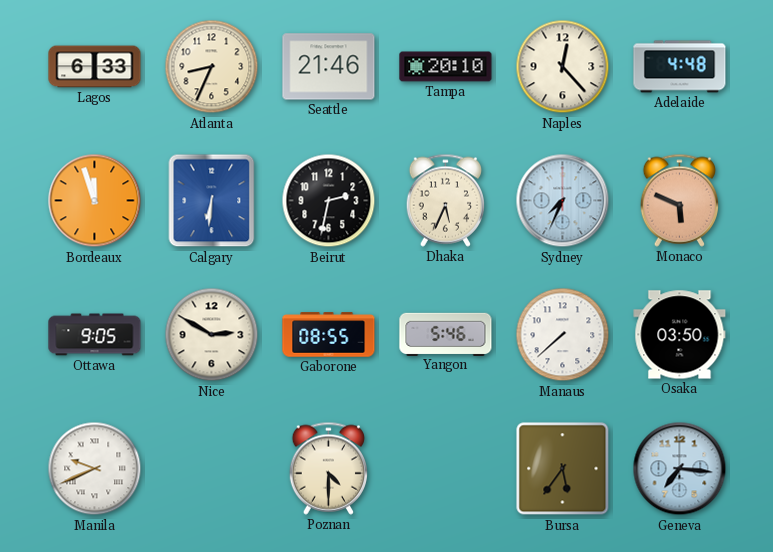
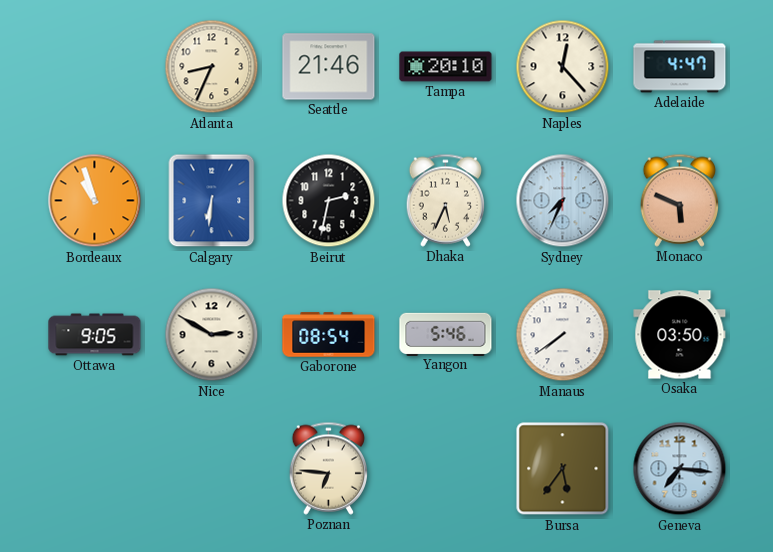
Lagos: 6:33 -> none
Adelaide: 4:48 -> 4:47
Bordeaux: 11:57 -> 10:57
Gaborone: 08:55 -> 08:54
Manaus: 7:38 -> 7:39
Manila: 9:41 -> none
Poznan: 4:30 -> 6:46
